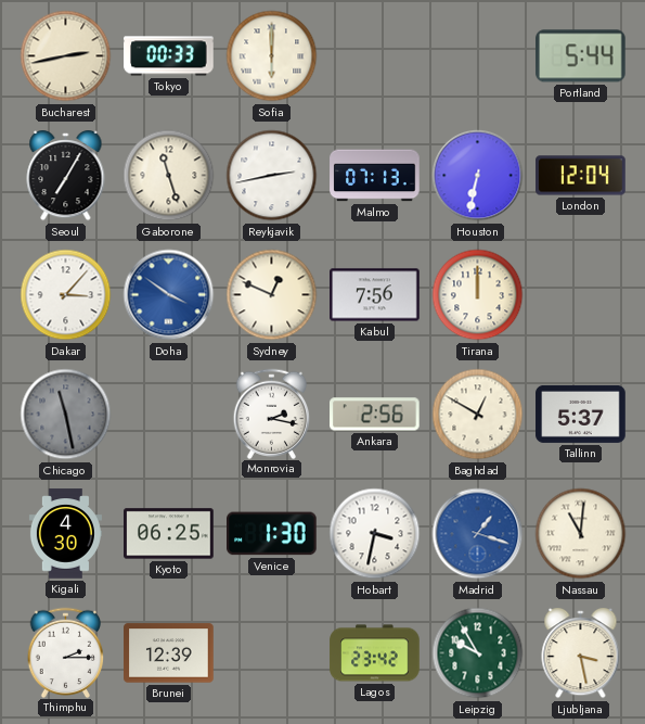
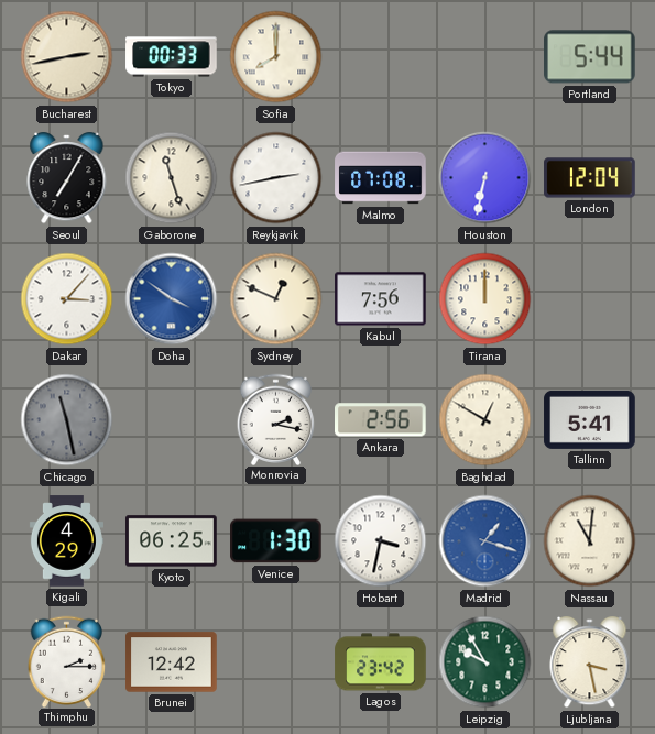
Sofia: 6:00 -> 8:00
Malmo: 07:13 -> 07:08
Tallinn: 5:37 -> 5:41
Kigali: 4:30 -> 4:29
Brunei: 12:39 -> 12:42
